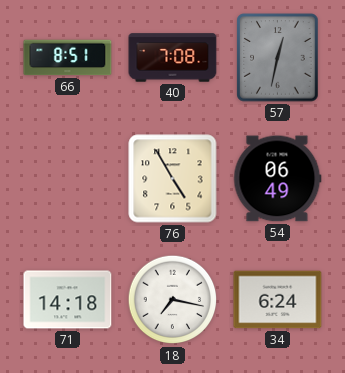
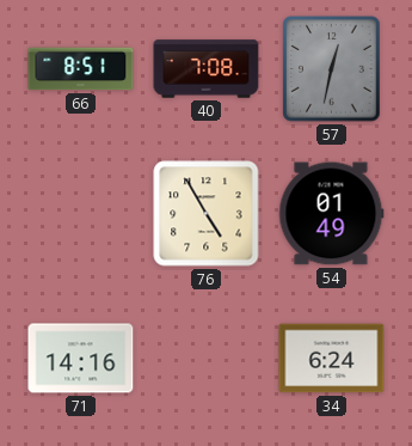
54: 06:49 -> 01:49
71: 14:18 -> 14:16
18: 7:17 -> none
